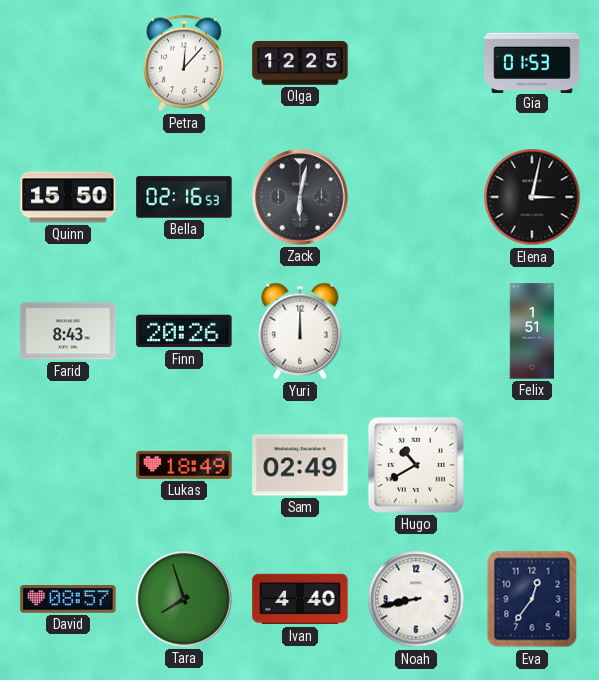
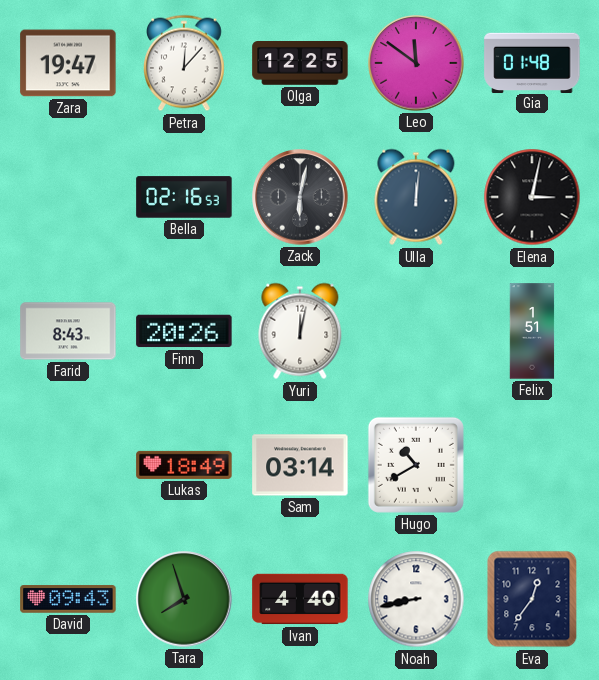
Zara: none -> 19:47
Leo: none -> 11:51
Gia: 01:53 -> 01:48
Quinn: 15:50 -> none
Ulla: none -> 12:01
Yuri: 12:00 -> 12:02
Sam: 02:49 -> 03:14
David: 08:57 -> 09:43
